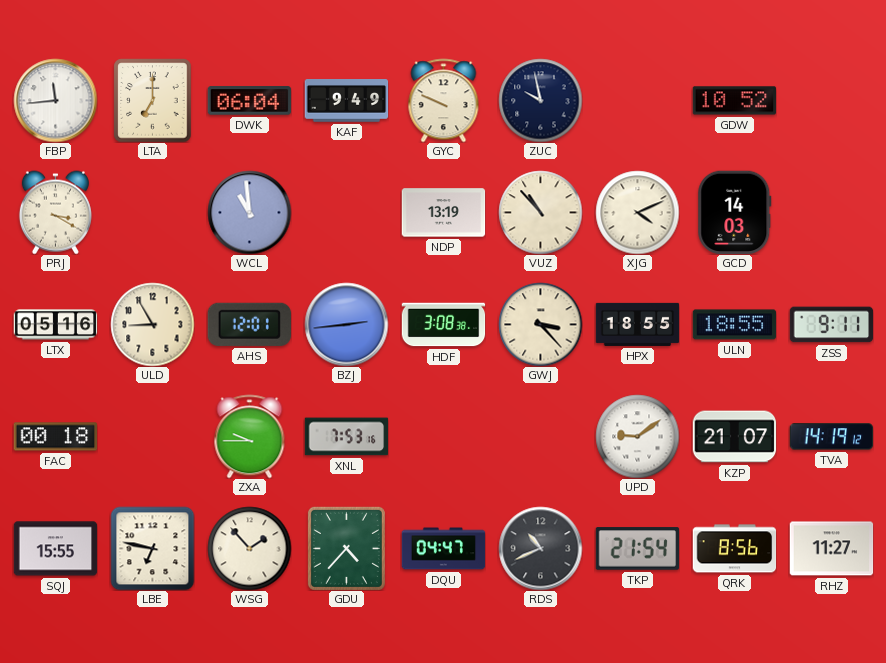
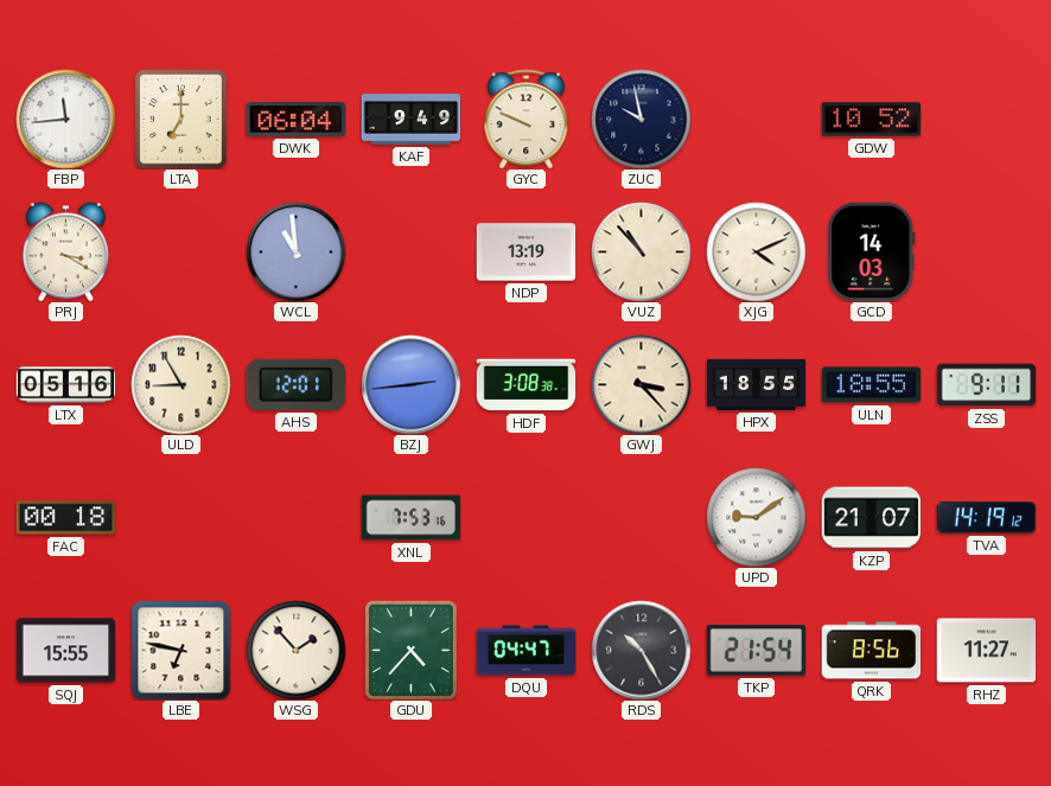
ZXA: 9:45 -> none
RDS: 10:41 -> 10:25
